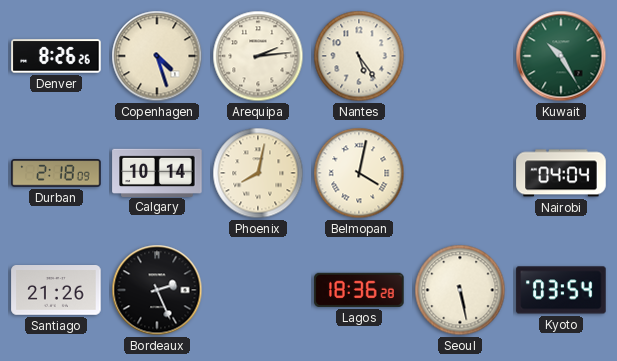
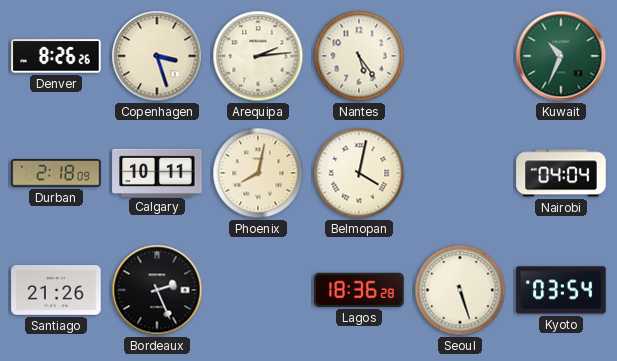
Copenhagen: 4:27 -> 3:27
Kuwait: 10:25 -> 10:34
Calgary: 10:14 -> 10:11
Seoul: 5:28 -> 5:27
